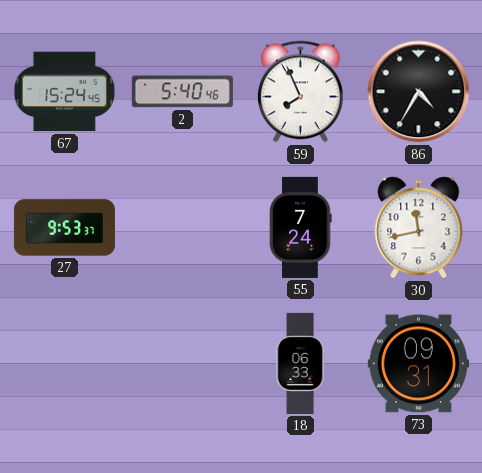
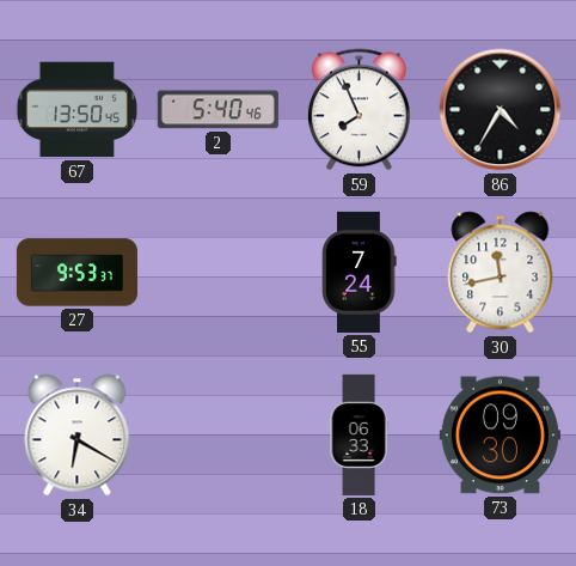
67: 15:24 -> 13:50
34: none -> 6:20
73: 09:31 -> 09:30
